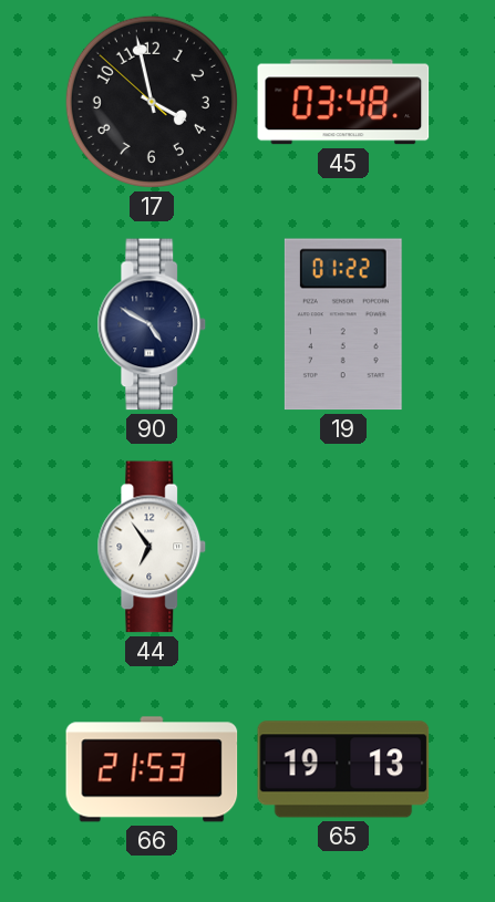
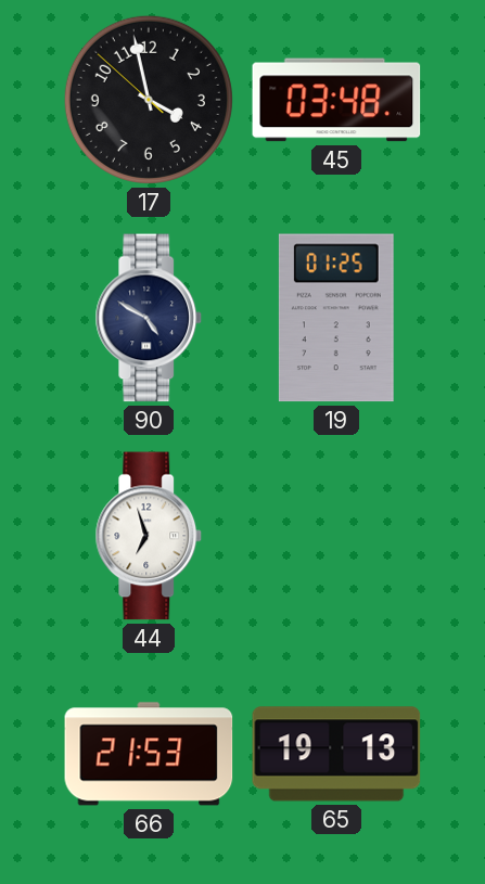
19: 01:22 -> 01:25
44: 6:54 -> 6:57
